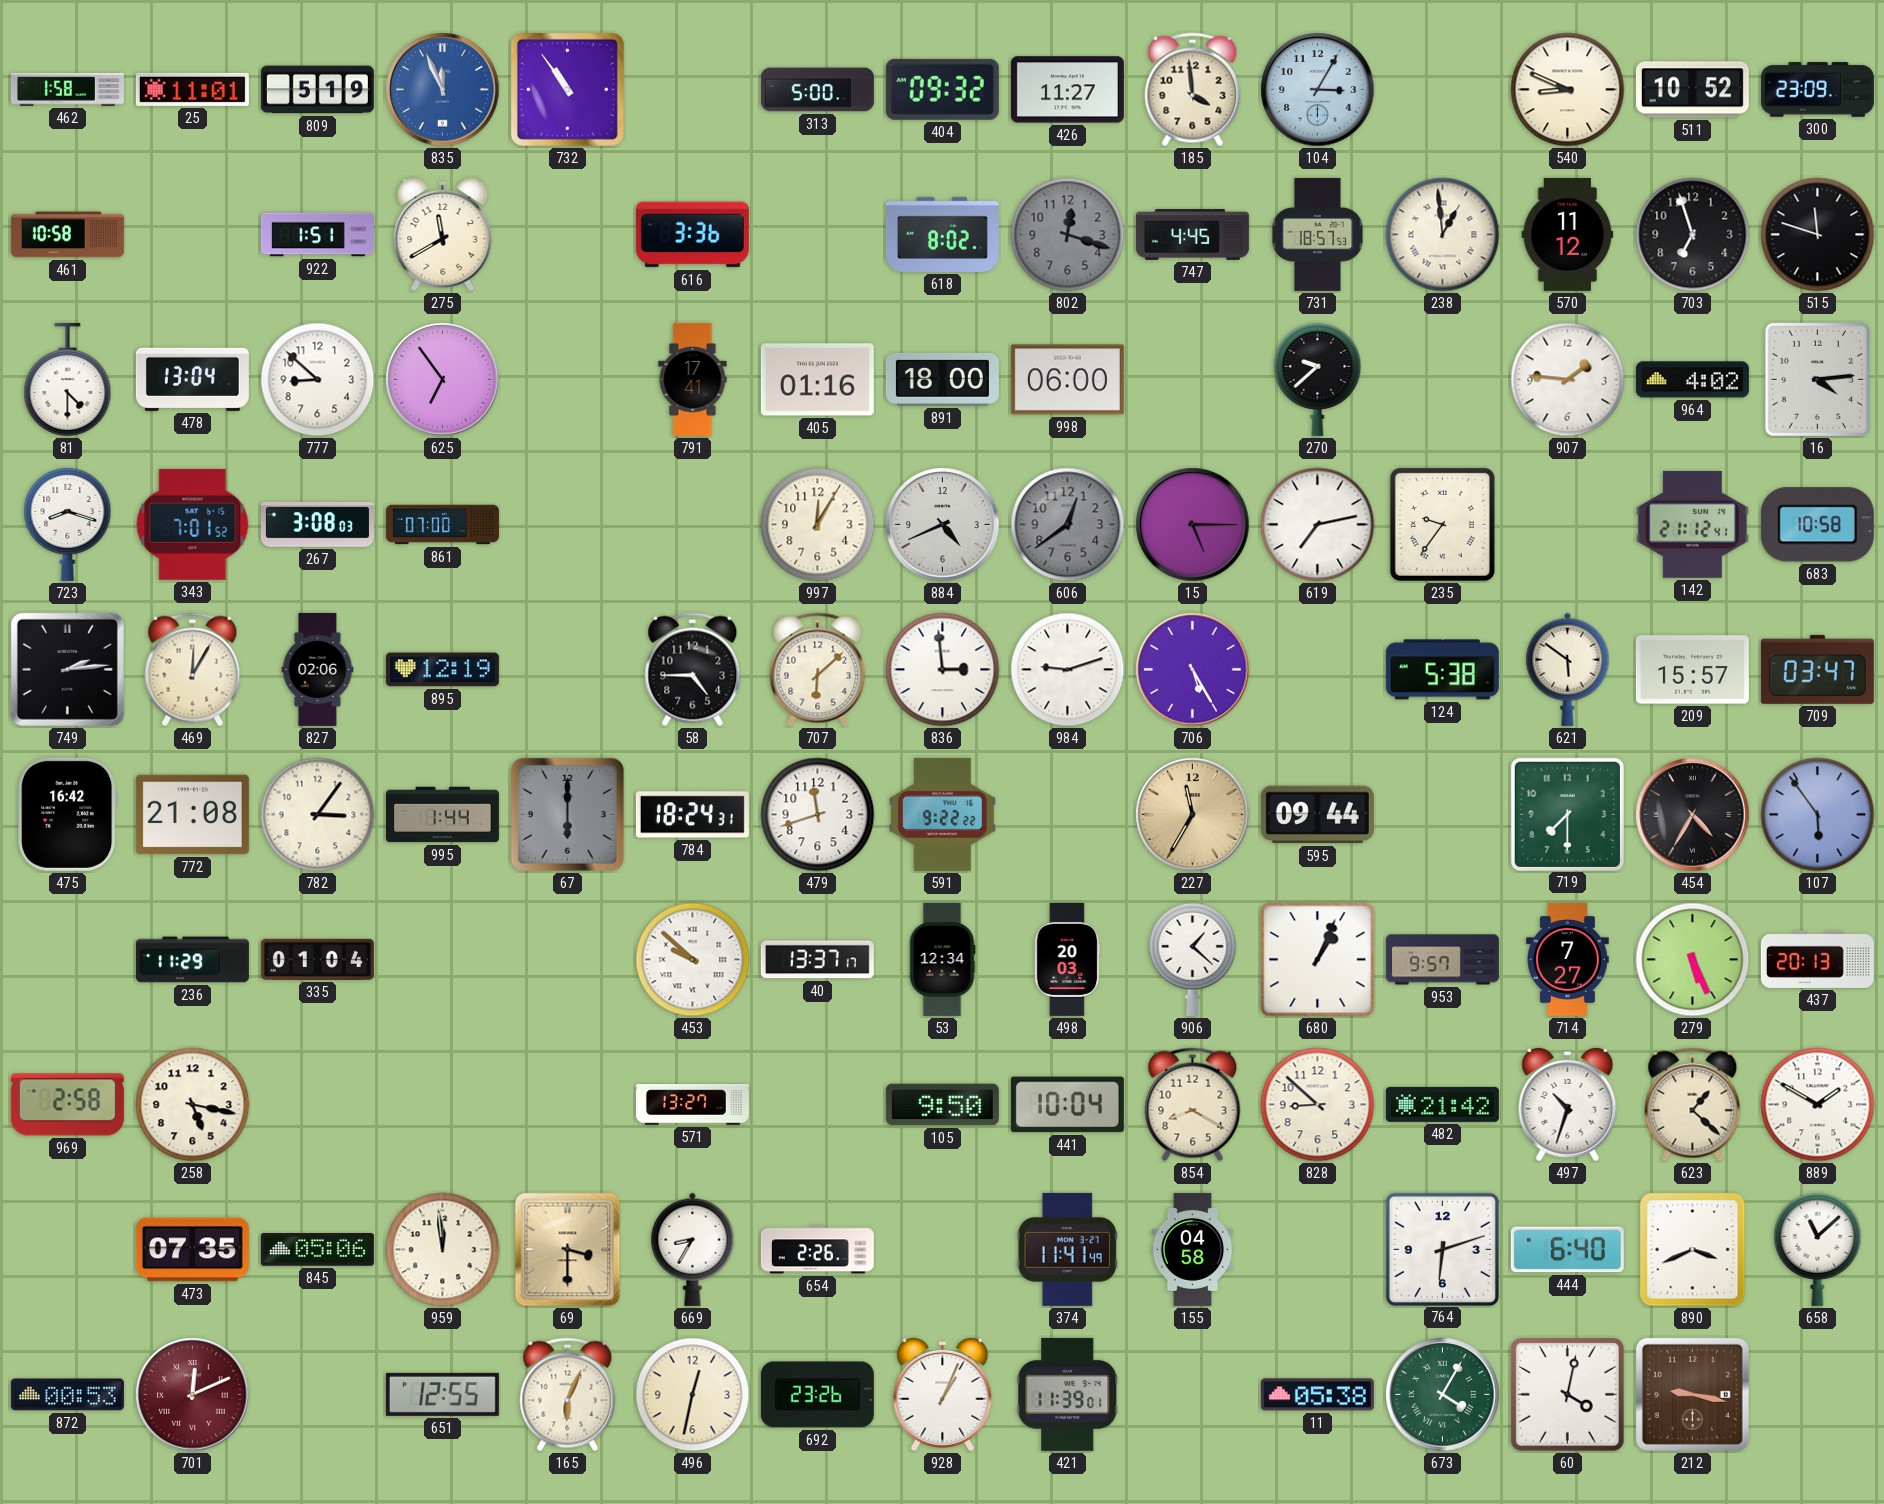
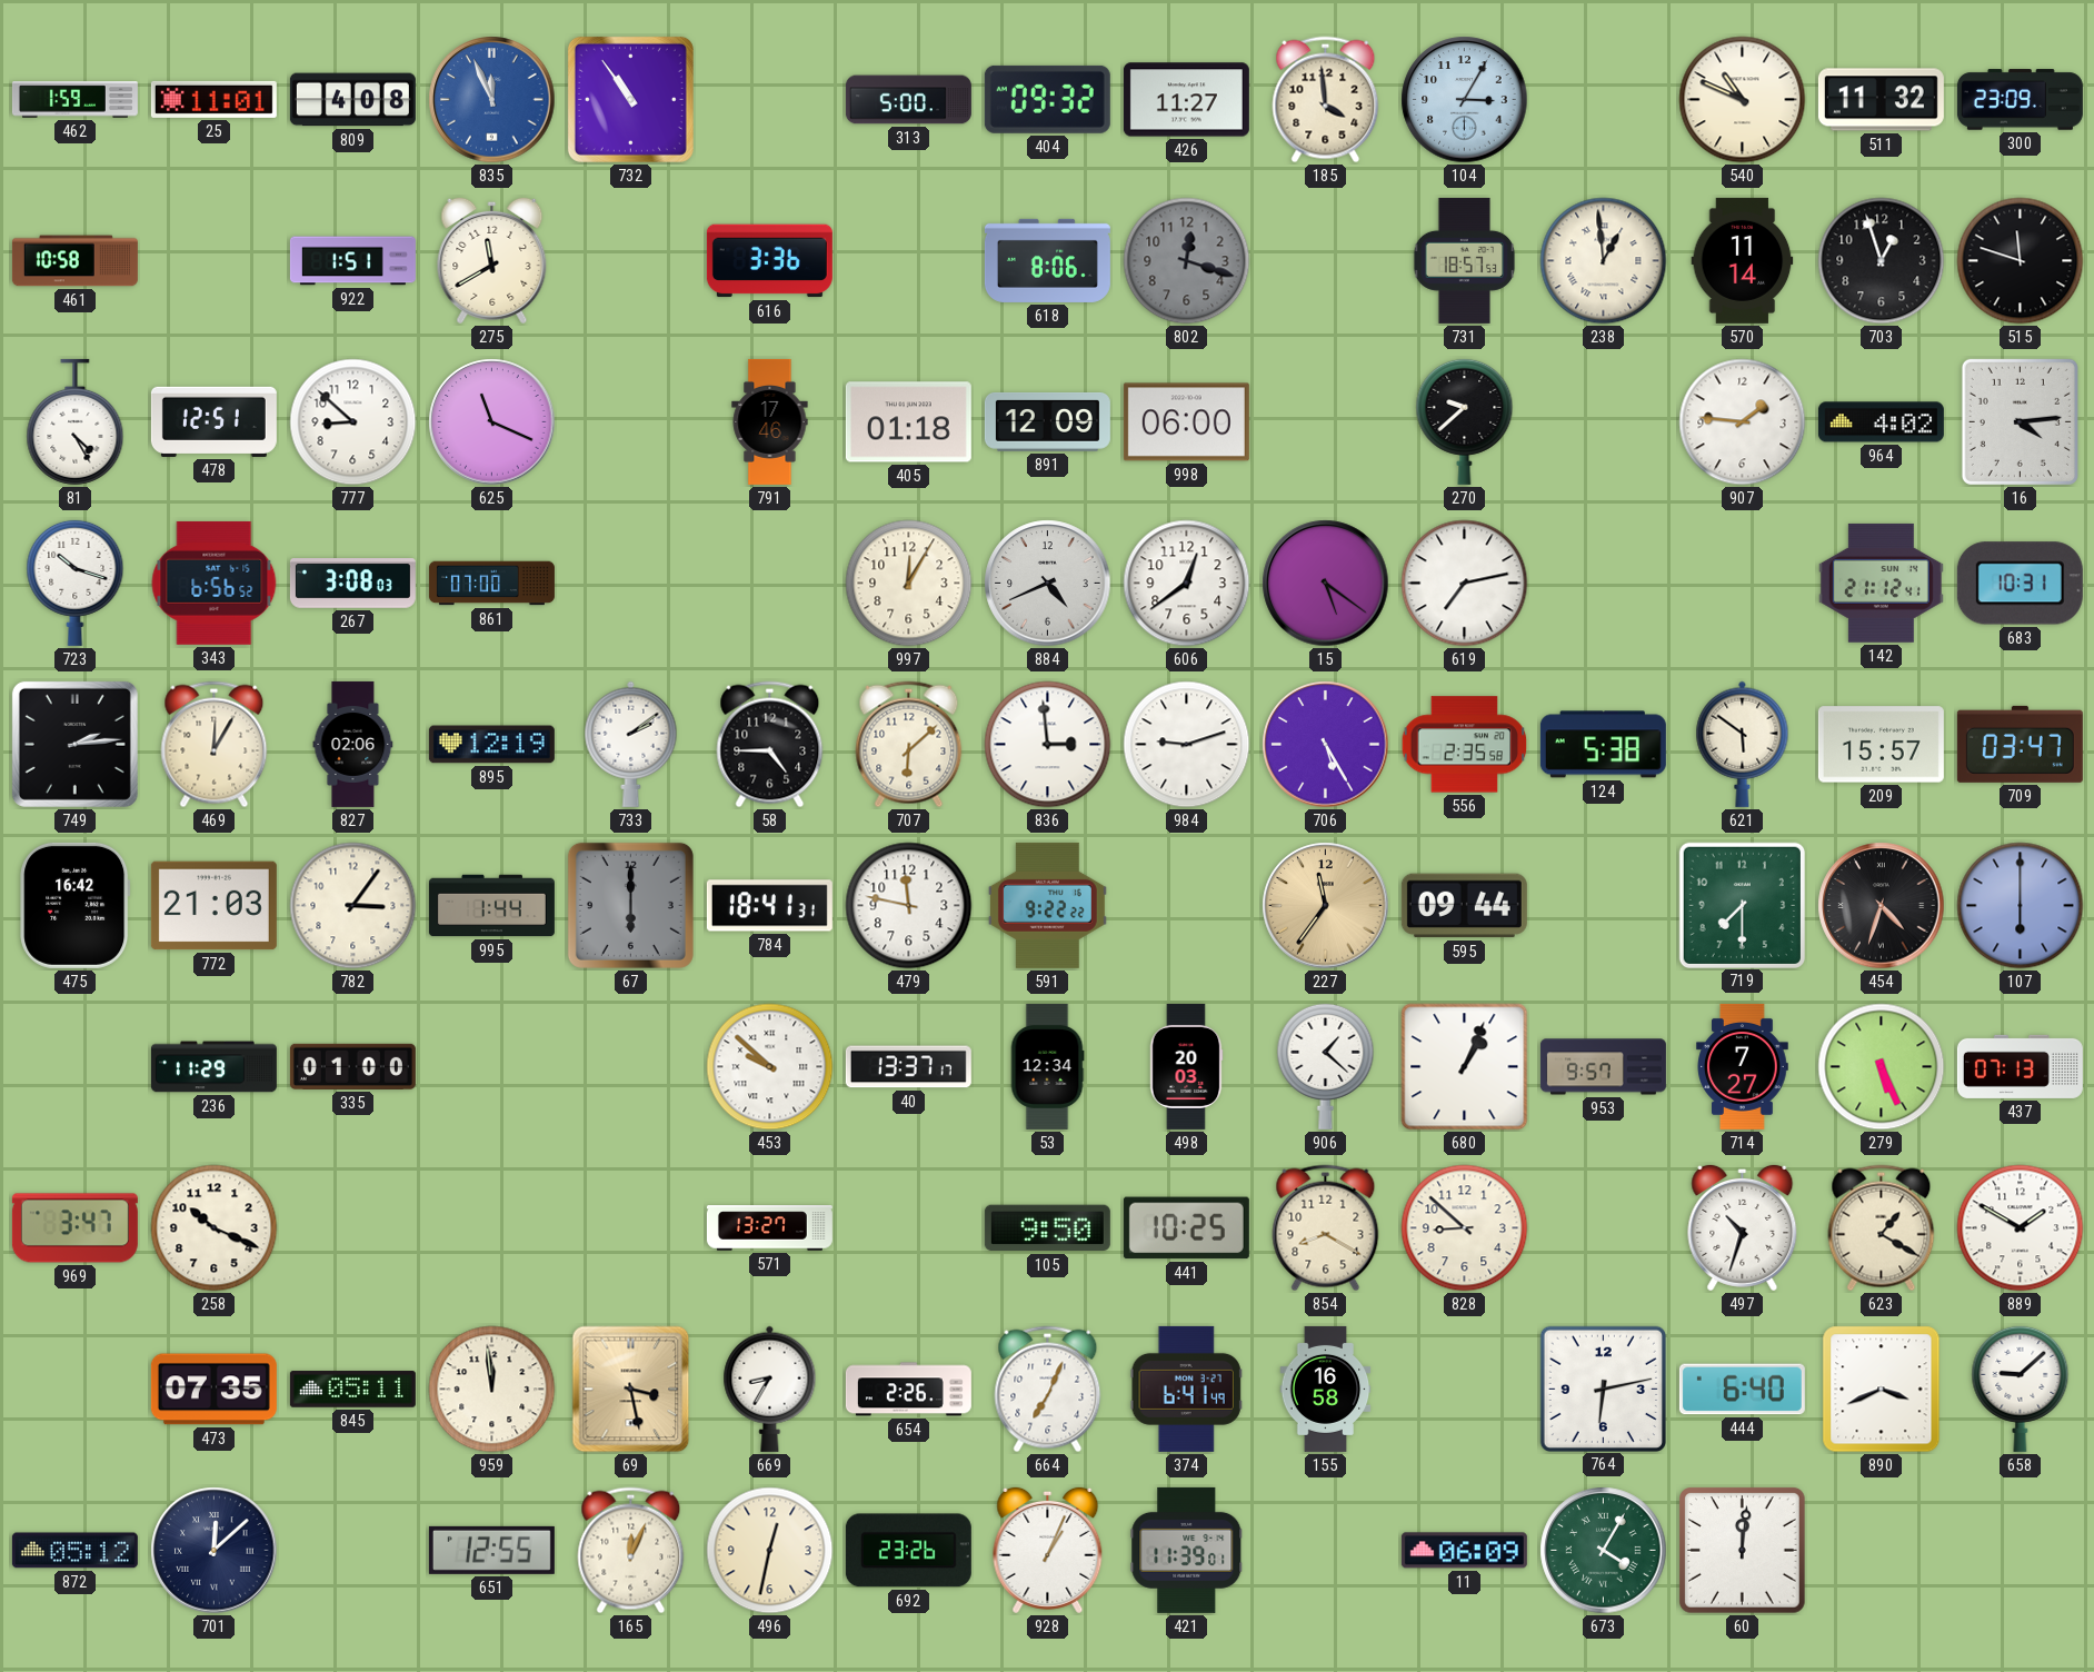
462: 1:58 -> 1:59
809: 5:19 -> 4:08
540: 8:49 -> 10:49
511: 10:52 -> 11:32
618: 8:02 -> 8:06
747: 4:45 -> none
570: 11:12 -> 11:14
703: 6:57 -> 12:57
81: 4:30 -> 4:25
478: 13:04 -> 12:51
625: 6:54 -> 11:19
791: 17:41 -> 17:46
405: 01:16 -> 01:18
891: 18:00 -> 12:09
723: 8:18 -> 10:18
343: 7:01 -> 6:56
606 dial: grey -> white
15: 5:15 -> 5:21
235: 9:36 -> none
683: 10:58 -> 10:31
733: none -> 2:09
556: none -> 2:35
772: 21:08 -> 21:03
784: 18:24 -> 18:41
479: 11:42 -> 11:47
227: 11:35 -> 11:36
454: 4:35 -> 4:33
107: 5:54 -> 6:00
335: 01:04 -> 01:00
437: 20:13 -> 07:13
969: 2:58 -> 3:47
258: 5:17 -> 10:19
441: 10:04 -> 10:25
482: 21:42 -> none
623: 1:22 -> 1:20
845: 05:06 -> 05:11
69: 3:30 -> 3:28
664: none -> 7:04
374: 11:41 -> 6:41
155: 04:58 -> 16:58
764: 6:12 -> 6:13
658: 11:08 -> 9:08
872: 00:53 -> 05:12
701: 12:11 -> 12:08
701 dial: burgundy -> navy
165: 6:04 -> 12:04
11: 05:38 -> 06:09
60: 4:02 -> 12:01
212: 9:17 -> none
